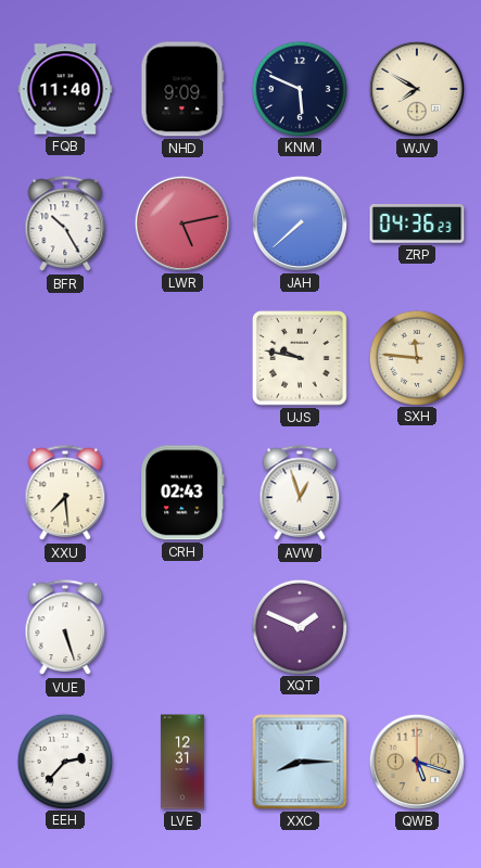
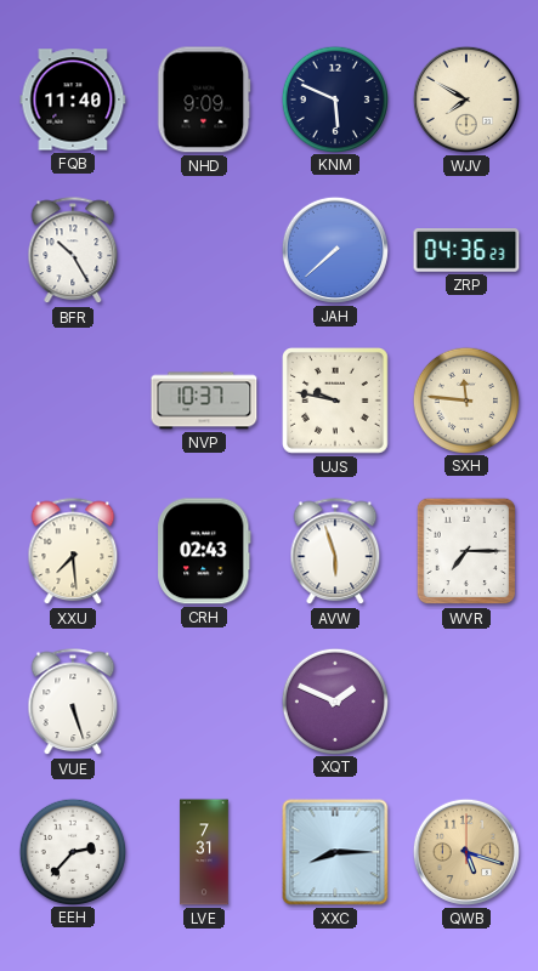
LWR: 5:13 -> none
NVP: none -> 10:37
AVW: 12:57 -> 5:57
WVR: none -> 7:15
LVE: 12:31 -> 7:31
